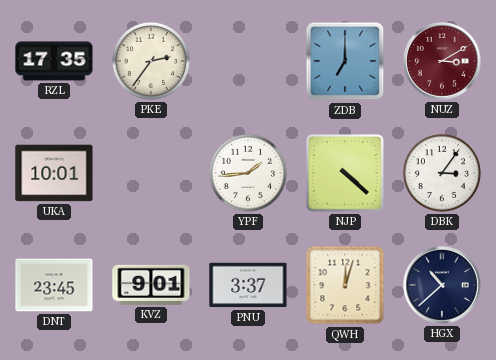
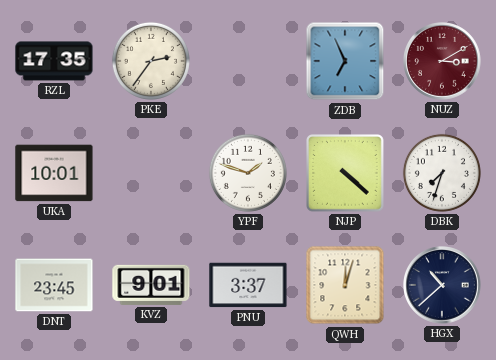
ZDB: 7:00 -> 6:56
YPF: 1:44 -> 1:48
DBK: 3:06 -> 7:33
